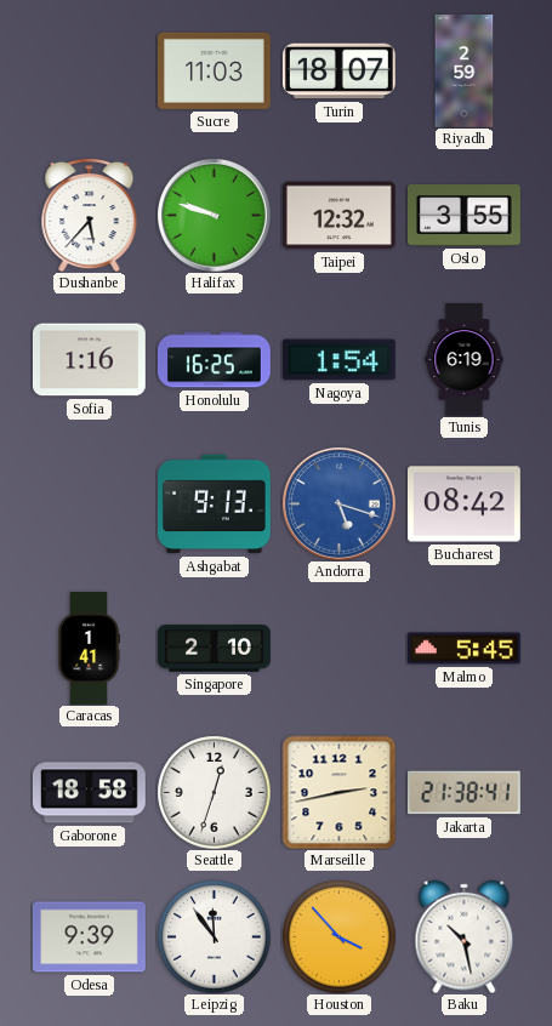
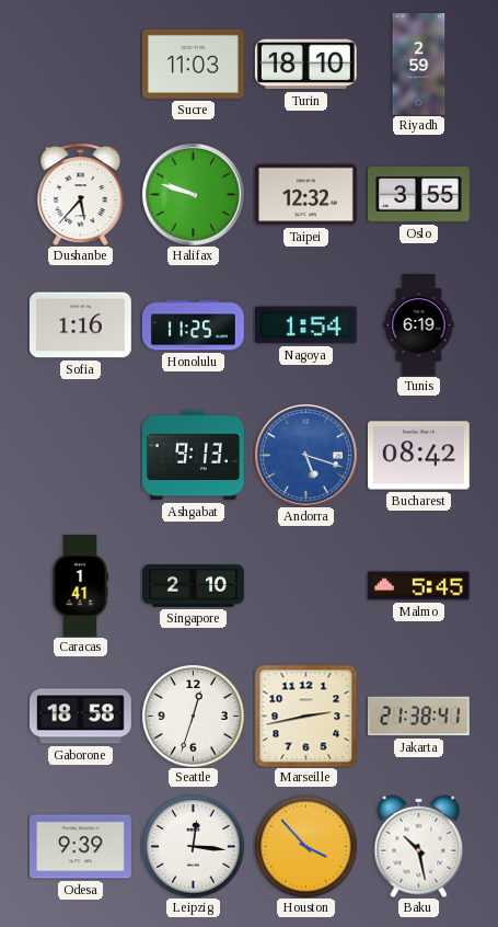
Turin: 18:07 -> 18:10
Honolulu: 16:25 -> 11:25
Leipzig: 11:54 -> 12:16
